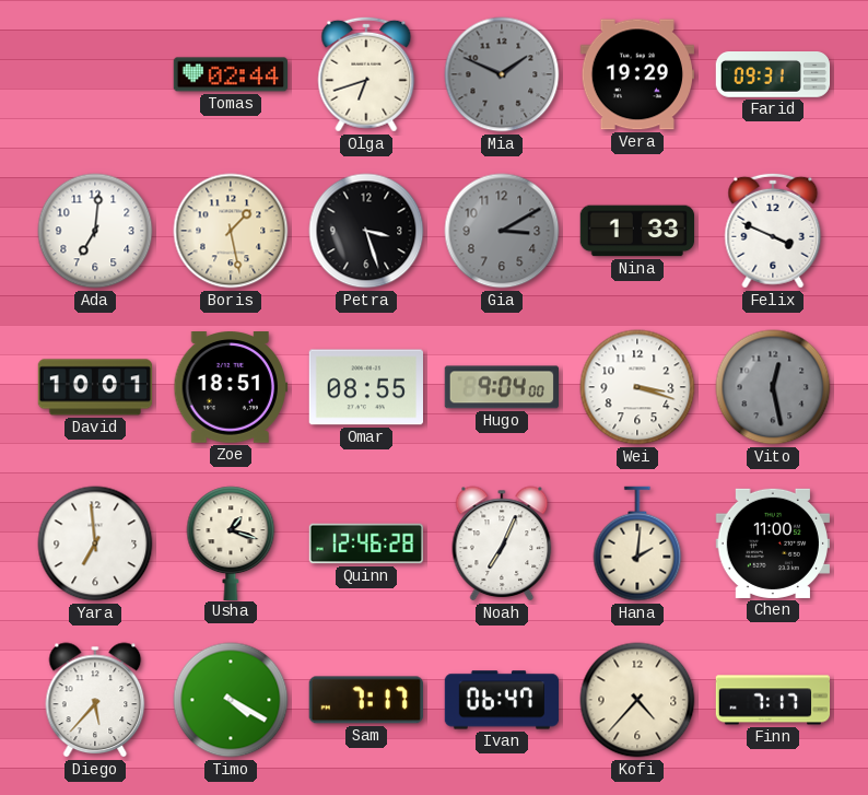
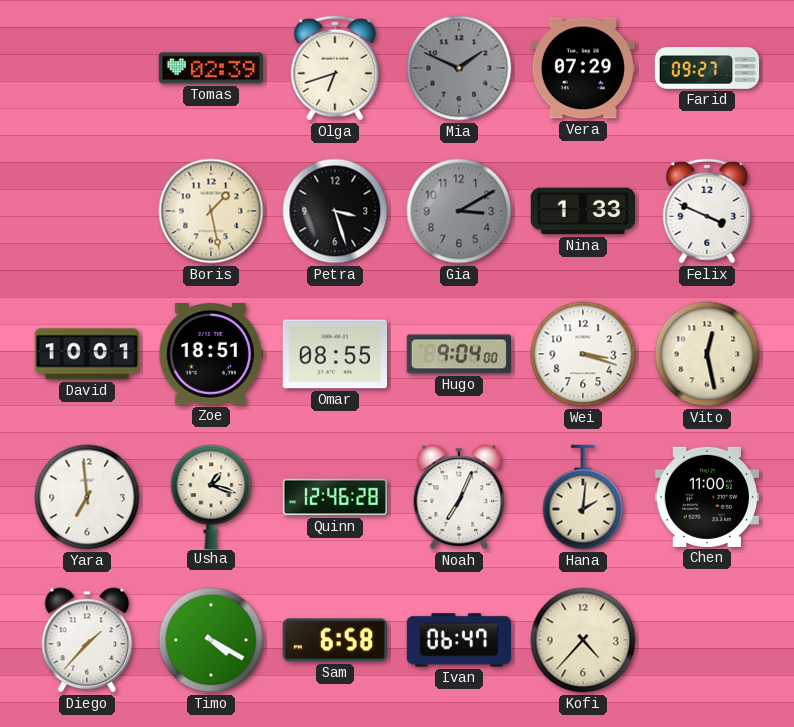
Tomas: 02:44 -> 02:39
Vera: 19:29 -> 07:29
Farid: 09:31 -> 09:27
Ada: 7:01 -> none
Vito dial: grey -> cream
Diego: 5:37 -> 1:37
Sam: 7:17 -> 6:58
Finn: 7:17 -> none
